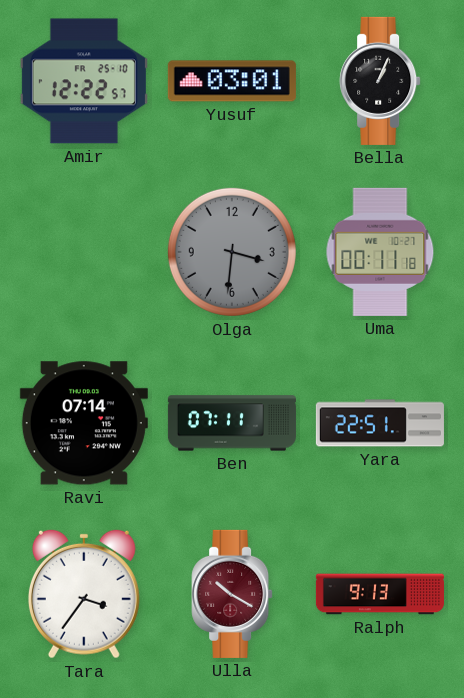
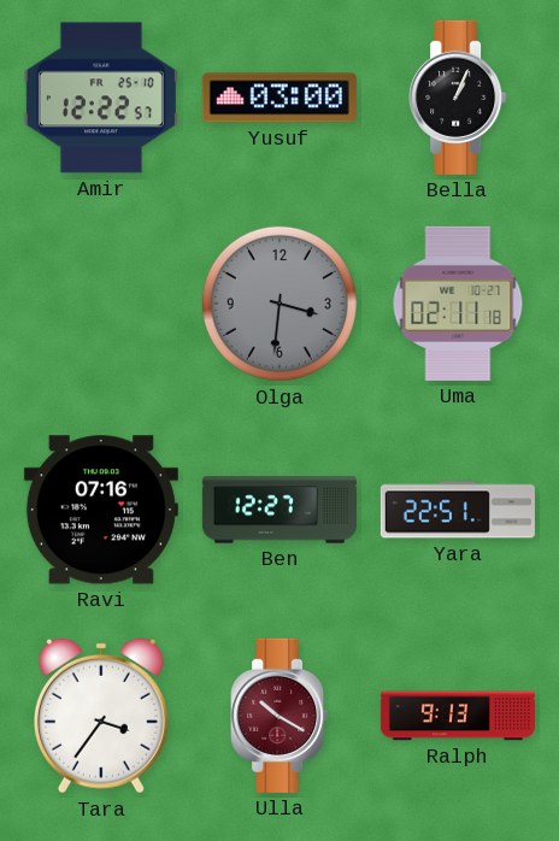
Yusuf: 03:01 -> 03:00
Uma: 00:11 -> 02:11
Ravi: 07:14 -> 07:16
Ben: 07:11 -> 12:27
